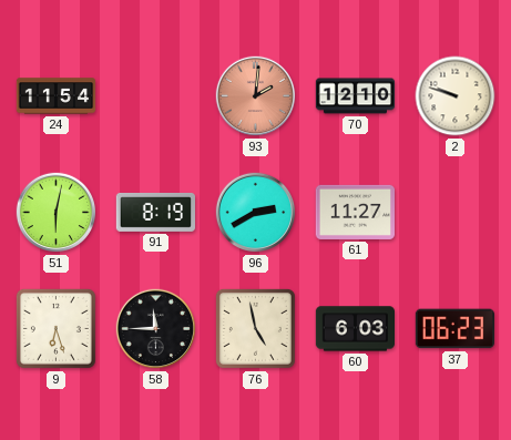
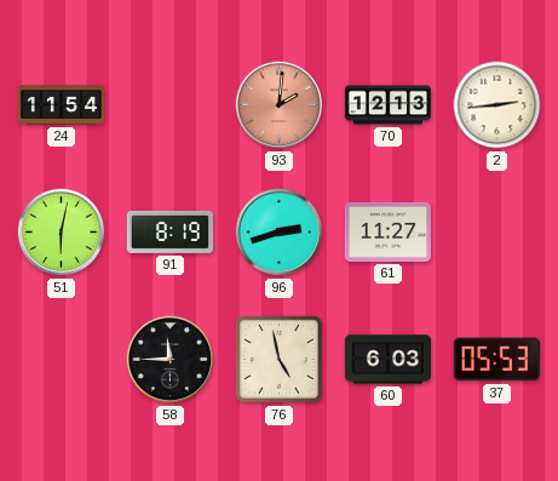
70: 12:10 -> 12:13
2: 9:48 -> 2:44
96: 2:40 -> 2:42
9: 6:27 -> none
37: 06:23 -> 05:53
